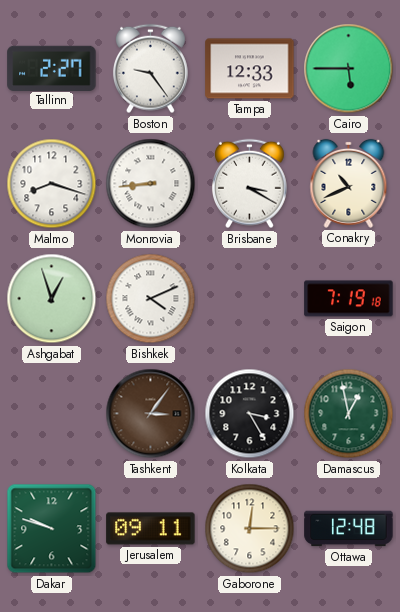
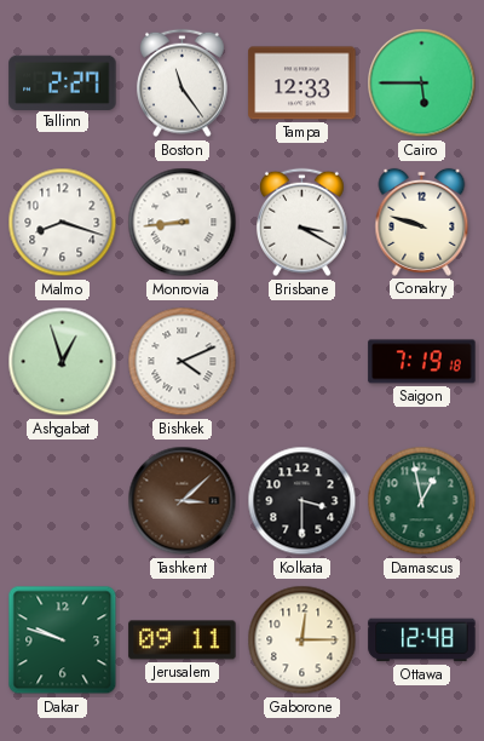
Boston: 9:24 -> 11:24
Conakry: 10:41 -> 9:48
Tashkent: 3:06 -> 3:08
Kolkata: 3:25 -> 3:30
